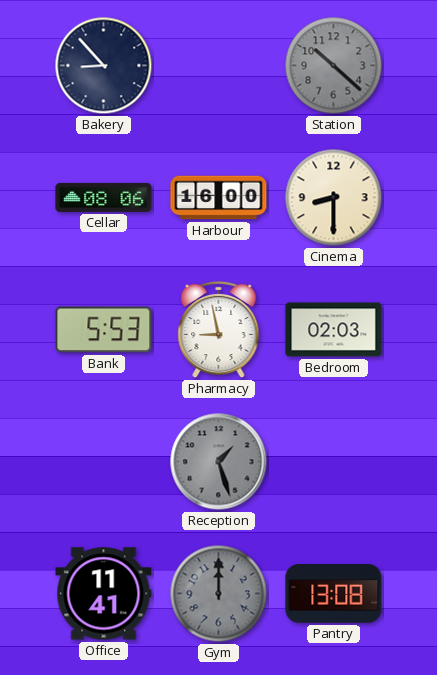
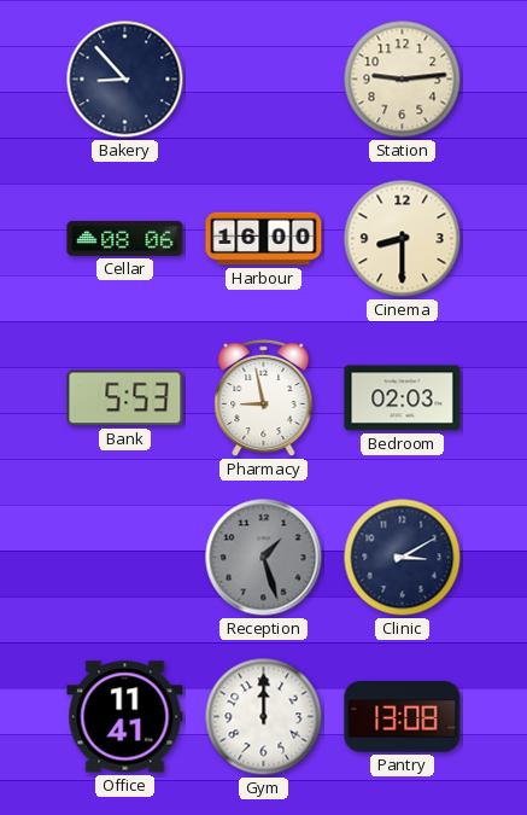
Station: 10:22 -> 9:14
Station dial: grey -> cream
Clinic: none -> 3:10
Gym dial: grey -> white
